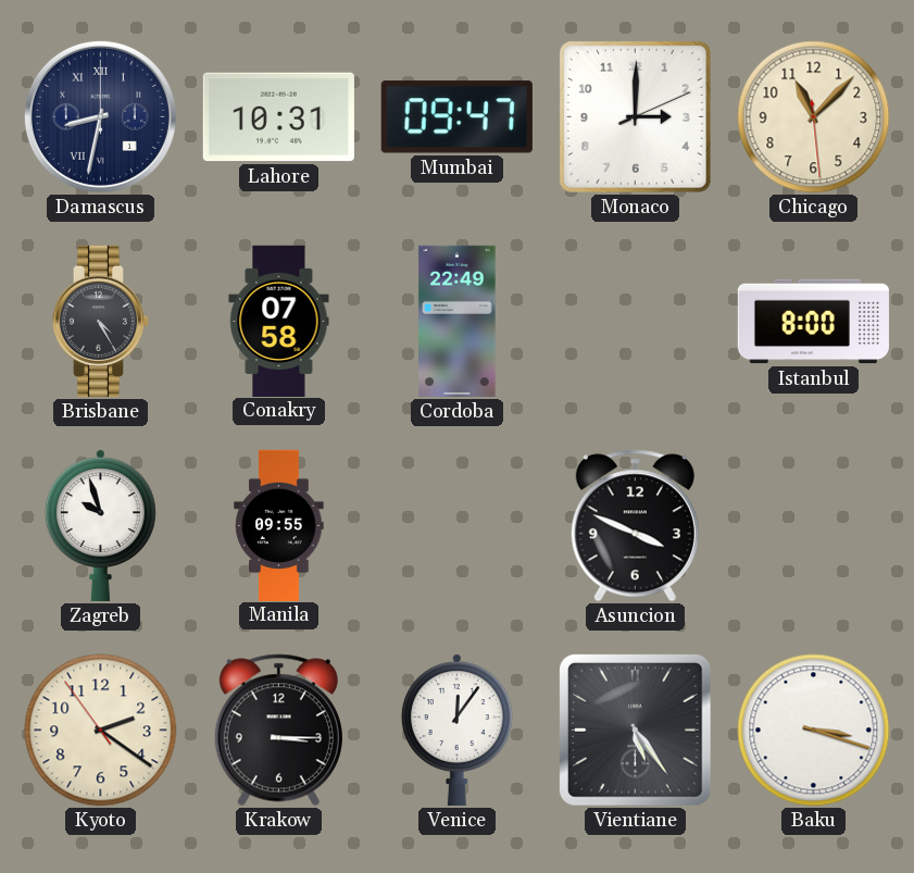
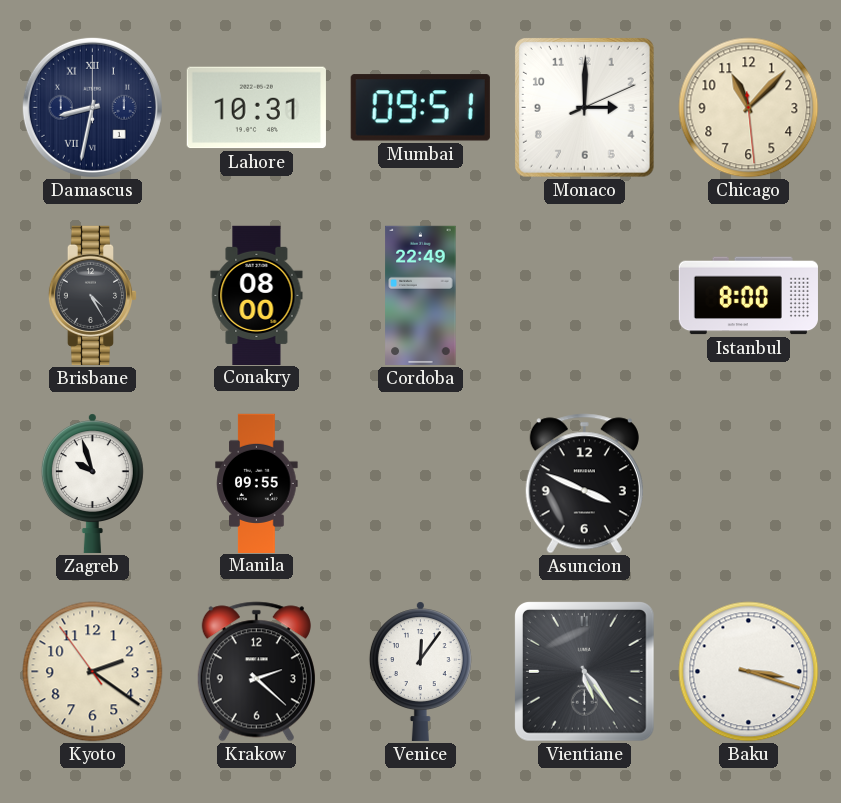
Mumbai: 09:47 -> 09:51
Conakry: 07:58 -> 08:00
Krakow: 3:15 -> 2:22
